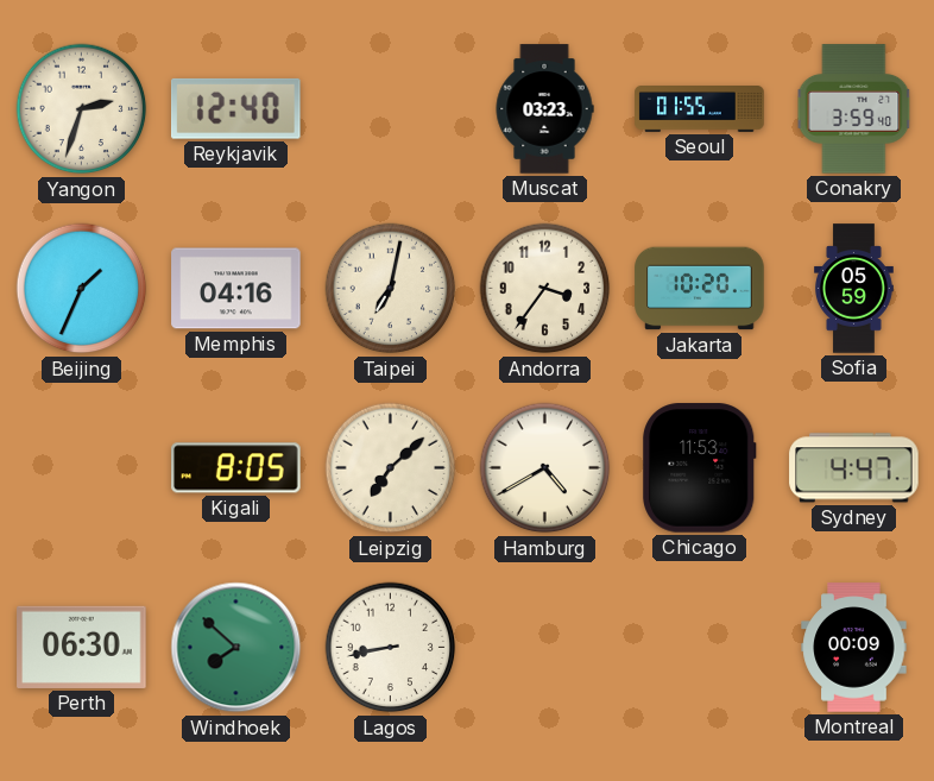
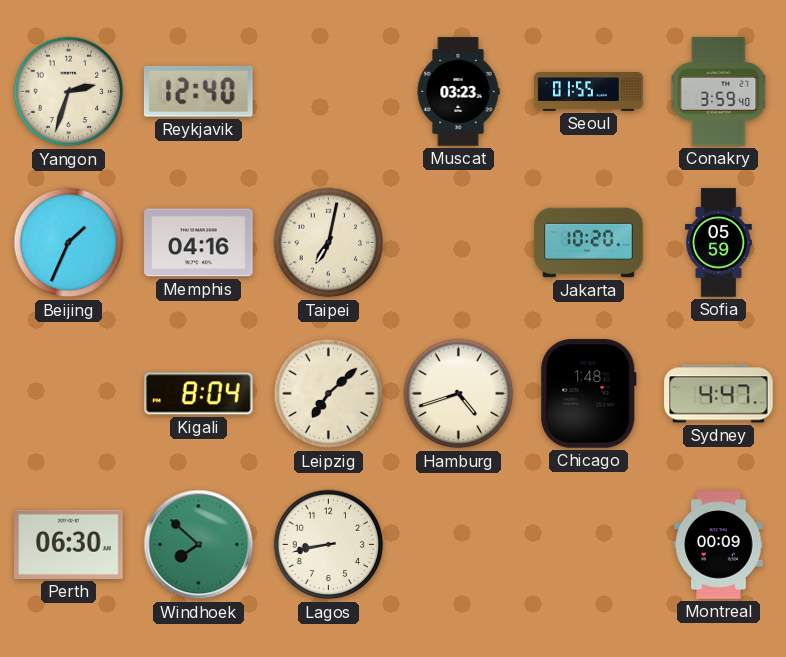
Andorra: 3:36 -> none
Kigali: 8:05 -> 8:04
Hamburg: 4:40 -> 4:42
Chicago: 11:53 -> 1:48
